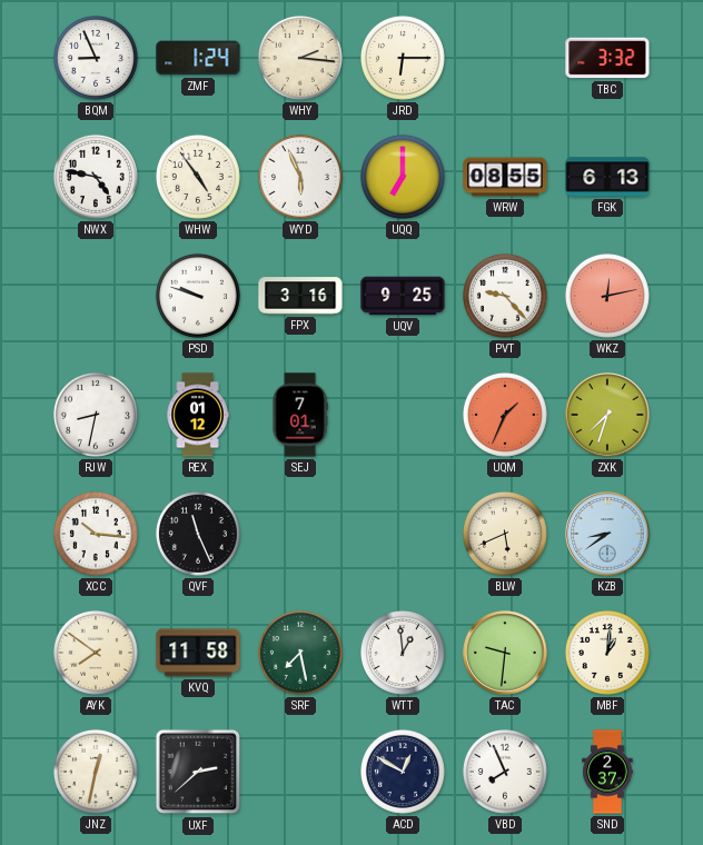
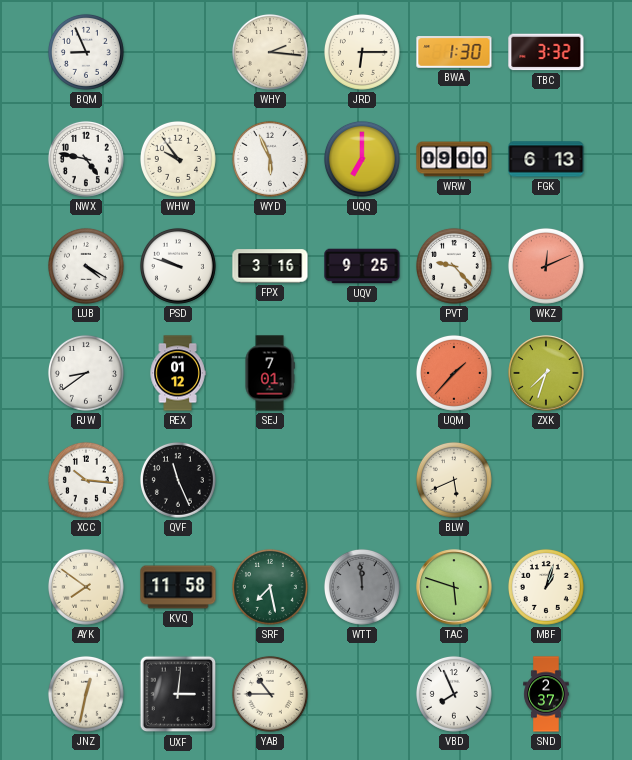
ZMF: 1:24 -> none
BWA: none -> 1:30
WHW: 4:54 -> 9:54
WRW: 08:55 -> 09:00
LUB: none -> 4:20
WKZ: 12:13 -> 12:11
RJW: 8:32 -> 8:39
UQM: 1:34 -> 1:37
KZB: 8:39 -> none
WTT: 12:59 -> 11:59
WTT dial: white -> grey
TAC: 9:31 -> 5:48
MBF: 1:01 -> 1:03
UXF: 2:38 -> 3:01
YAB: none -> 10:45
ACD: 12:50 -> none
